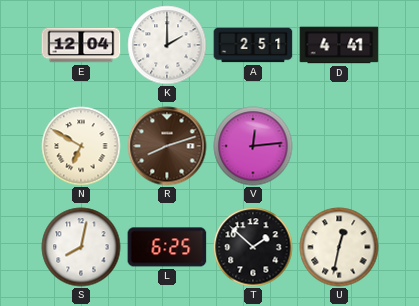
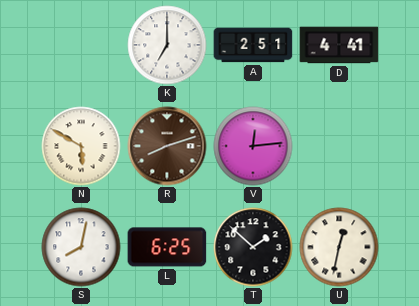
E: 12:04 -> none
K: 2:00 -> 7:00
N: 6:50 -> 5:50
